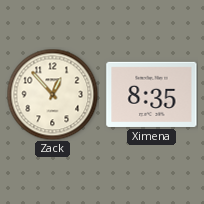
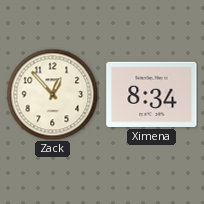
Ximena: 8:35 -> 8:34
